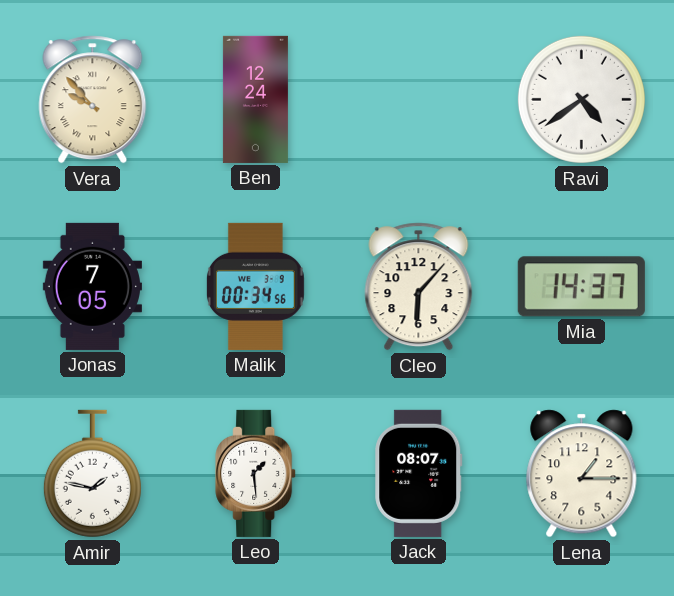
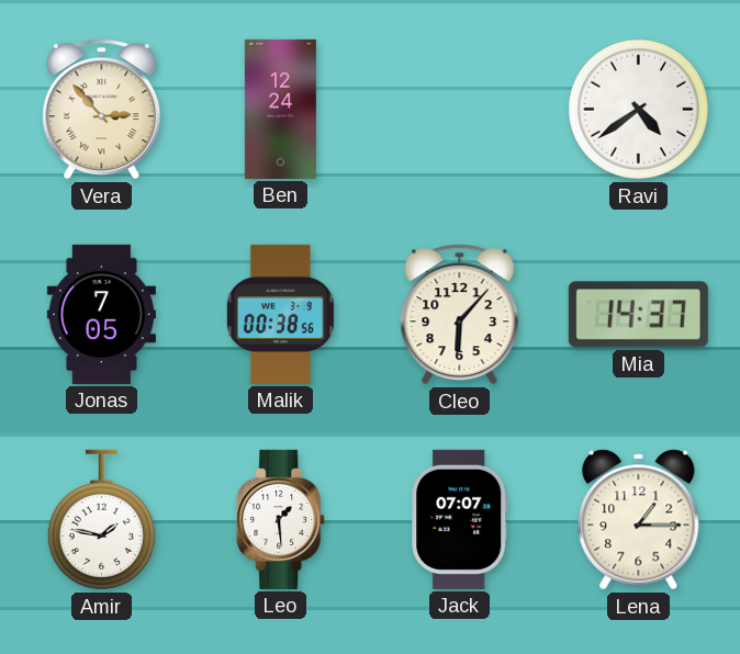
Vera: 9:53 -> 2:53
Malik: 00:34 -> 00:38
Jack: 08:07 -> 07:07
